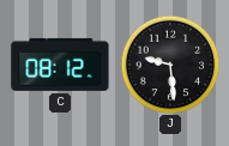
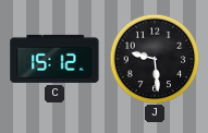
C: 08:12 -> 15:12
